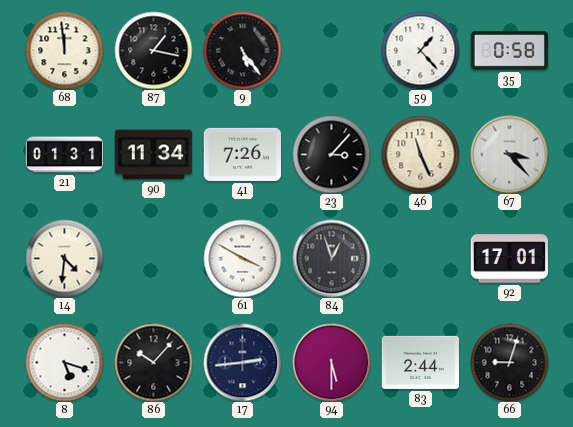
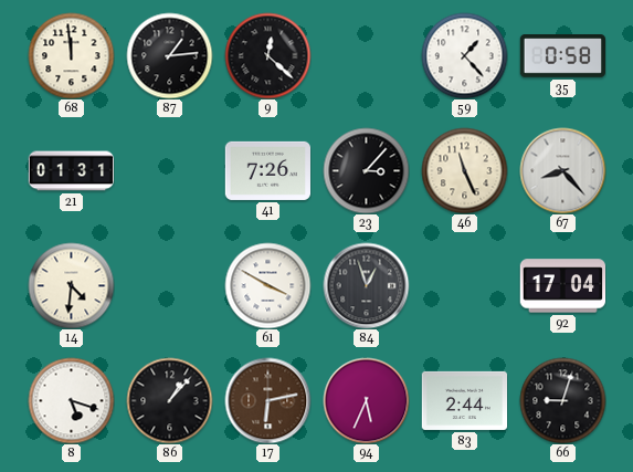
87: 1:17 -> 1:14
9: 5:24 -> 12:22
90: 11:34 -> none
67: 3:23 -> 8:23
92: 17:01 -> 17:04
86: 10:07 -> 1:07
17: 2:44 -> 6:13
17 dial: navy -> brown
94: 5:30 -> 5:34
